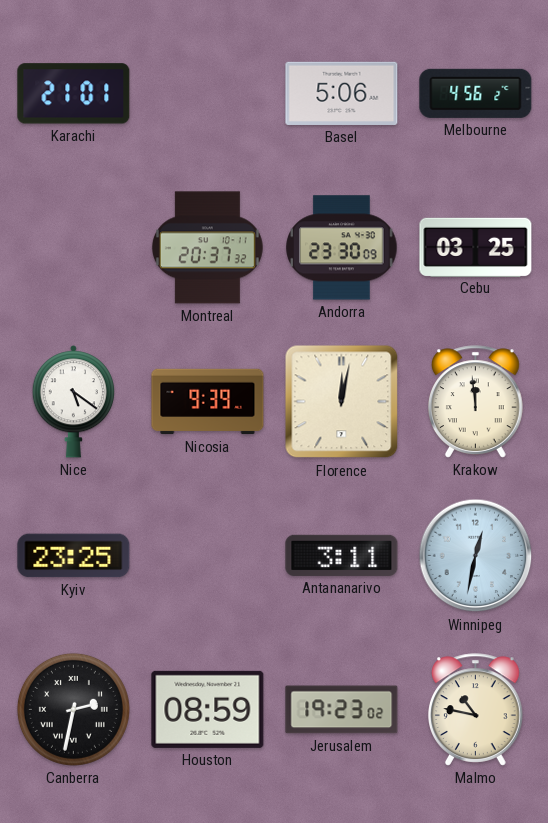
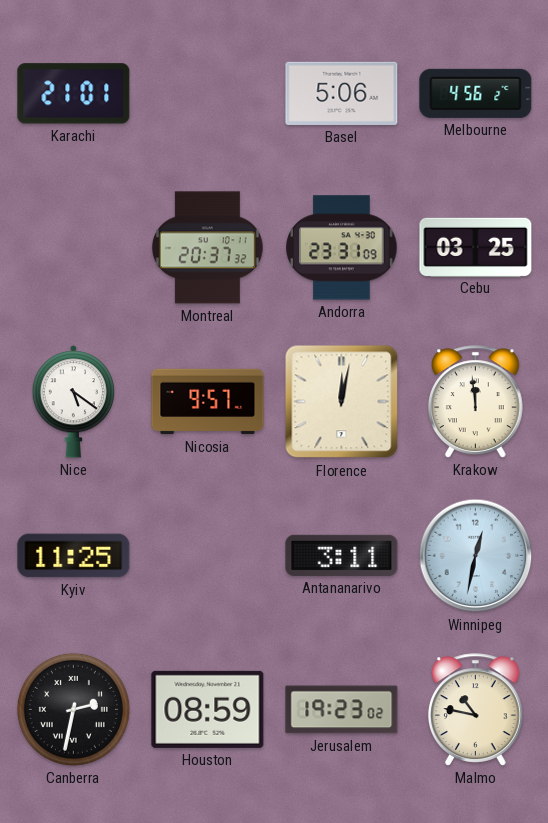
Andorra: 23:30 -> 23:31
Nicosia: 9:39 -> 9:57
Kyiv: 23:25 -> 11:25
